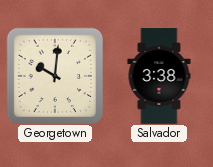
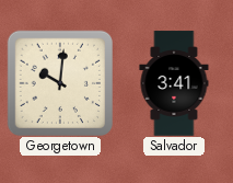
Salvador: 3:38 -> 3:41
